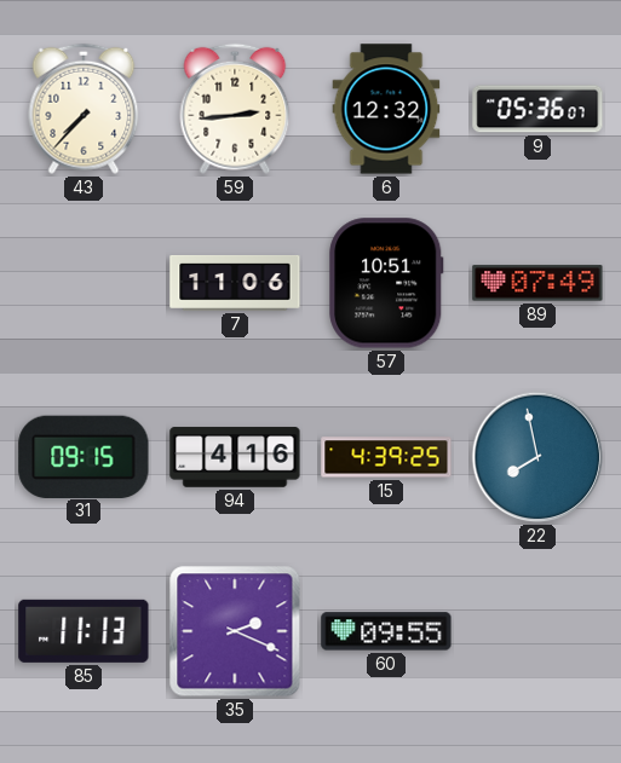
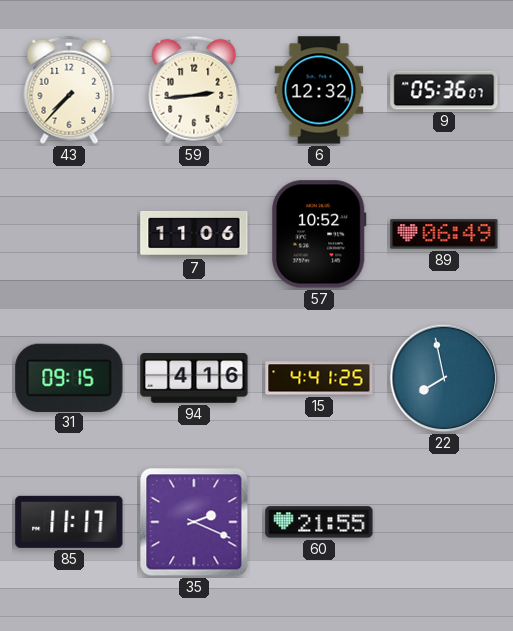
57: 10:51 -> 10:52
89: 07:49 -> 06:49
15: 4:39 -> 4:41
85: 11:13 -> 11:17
60: 09:55 -> 21:55
